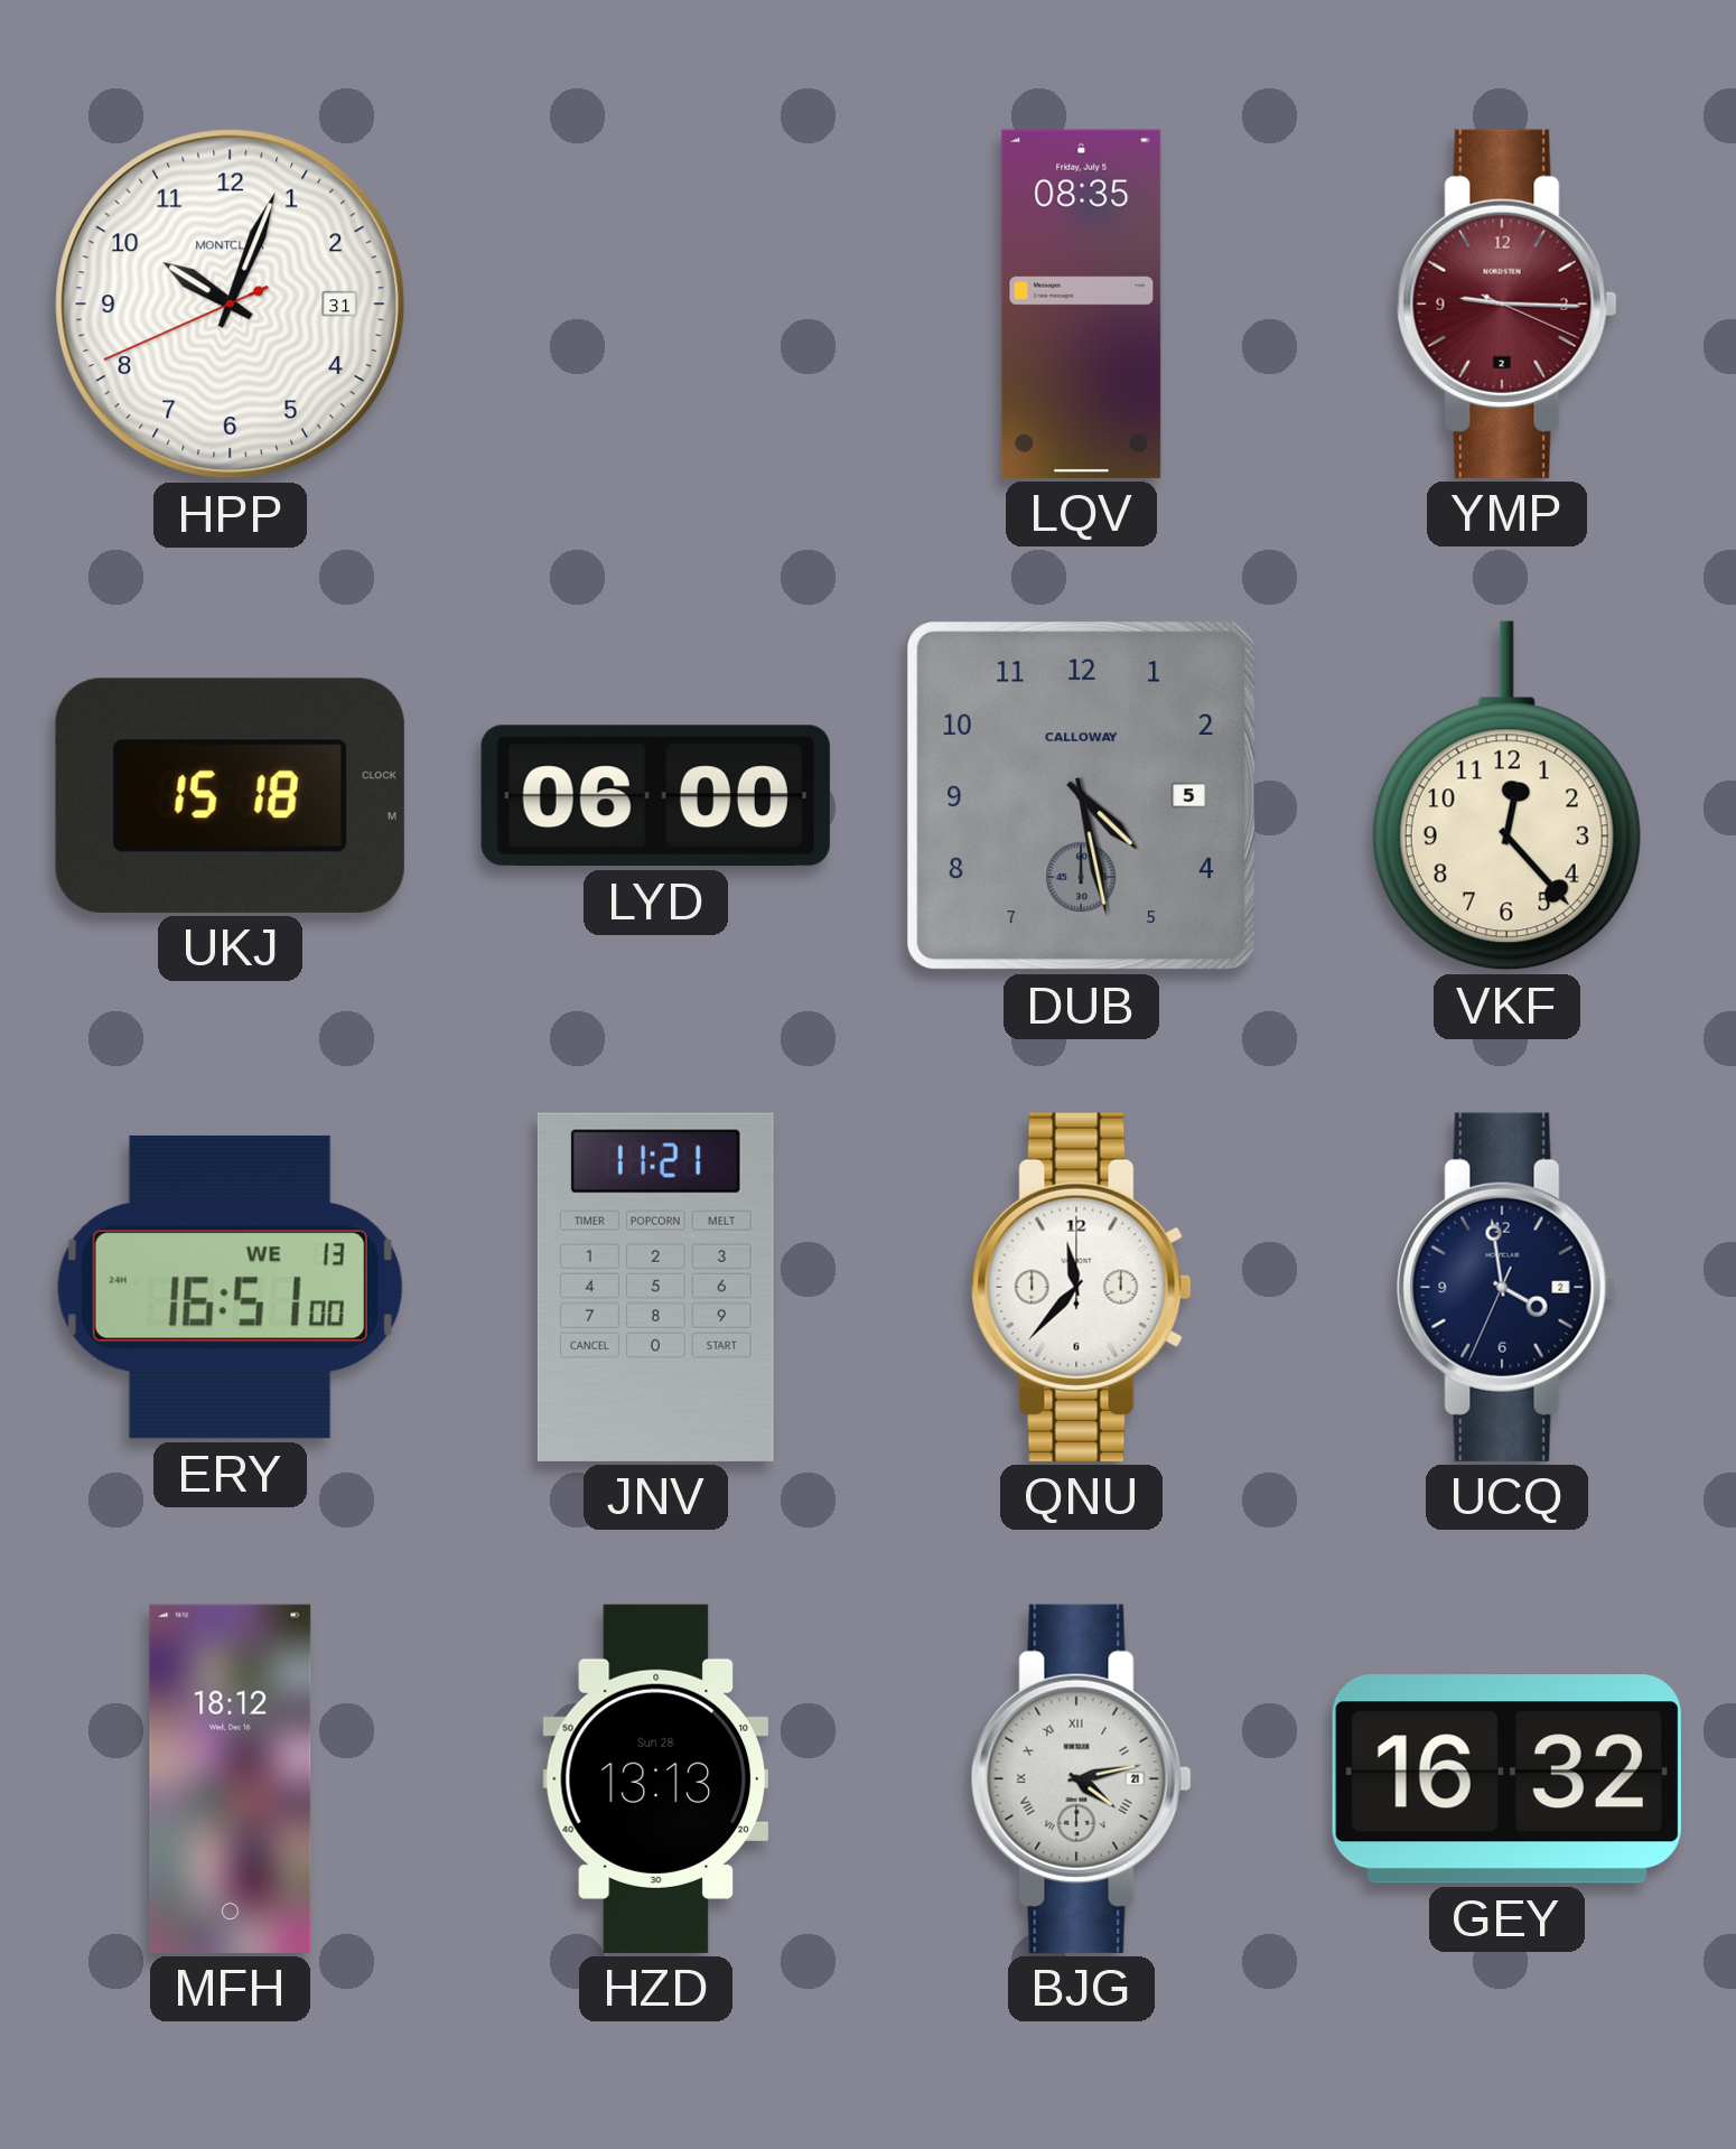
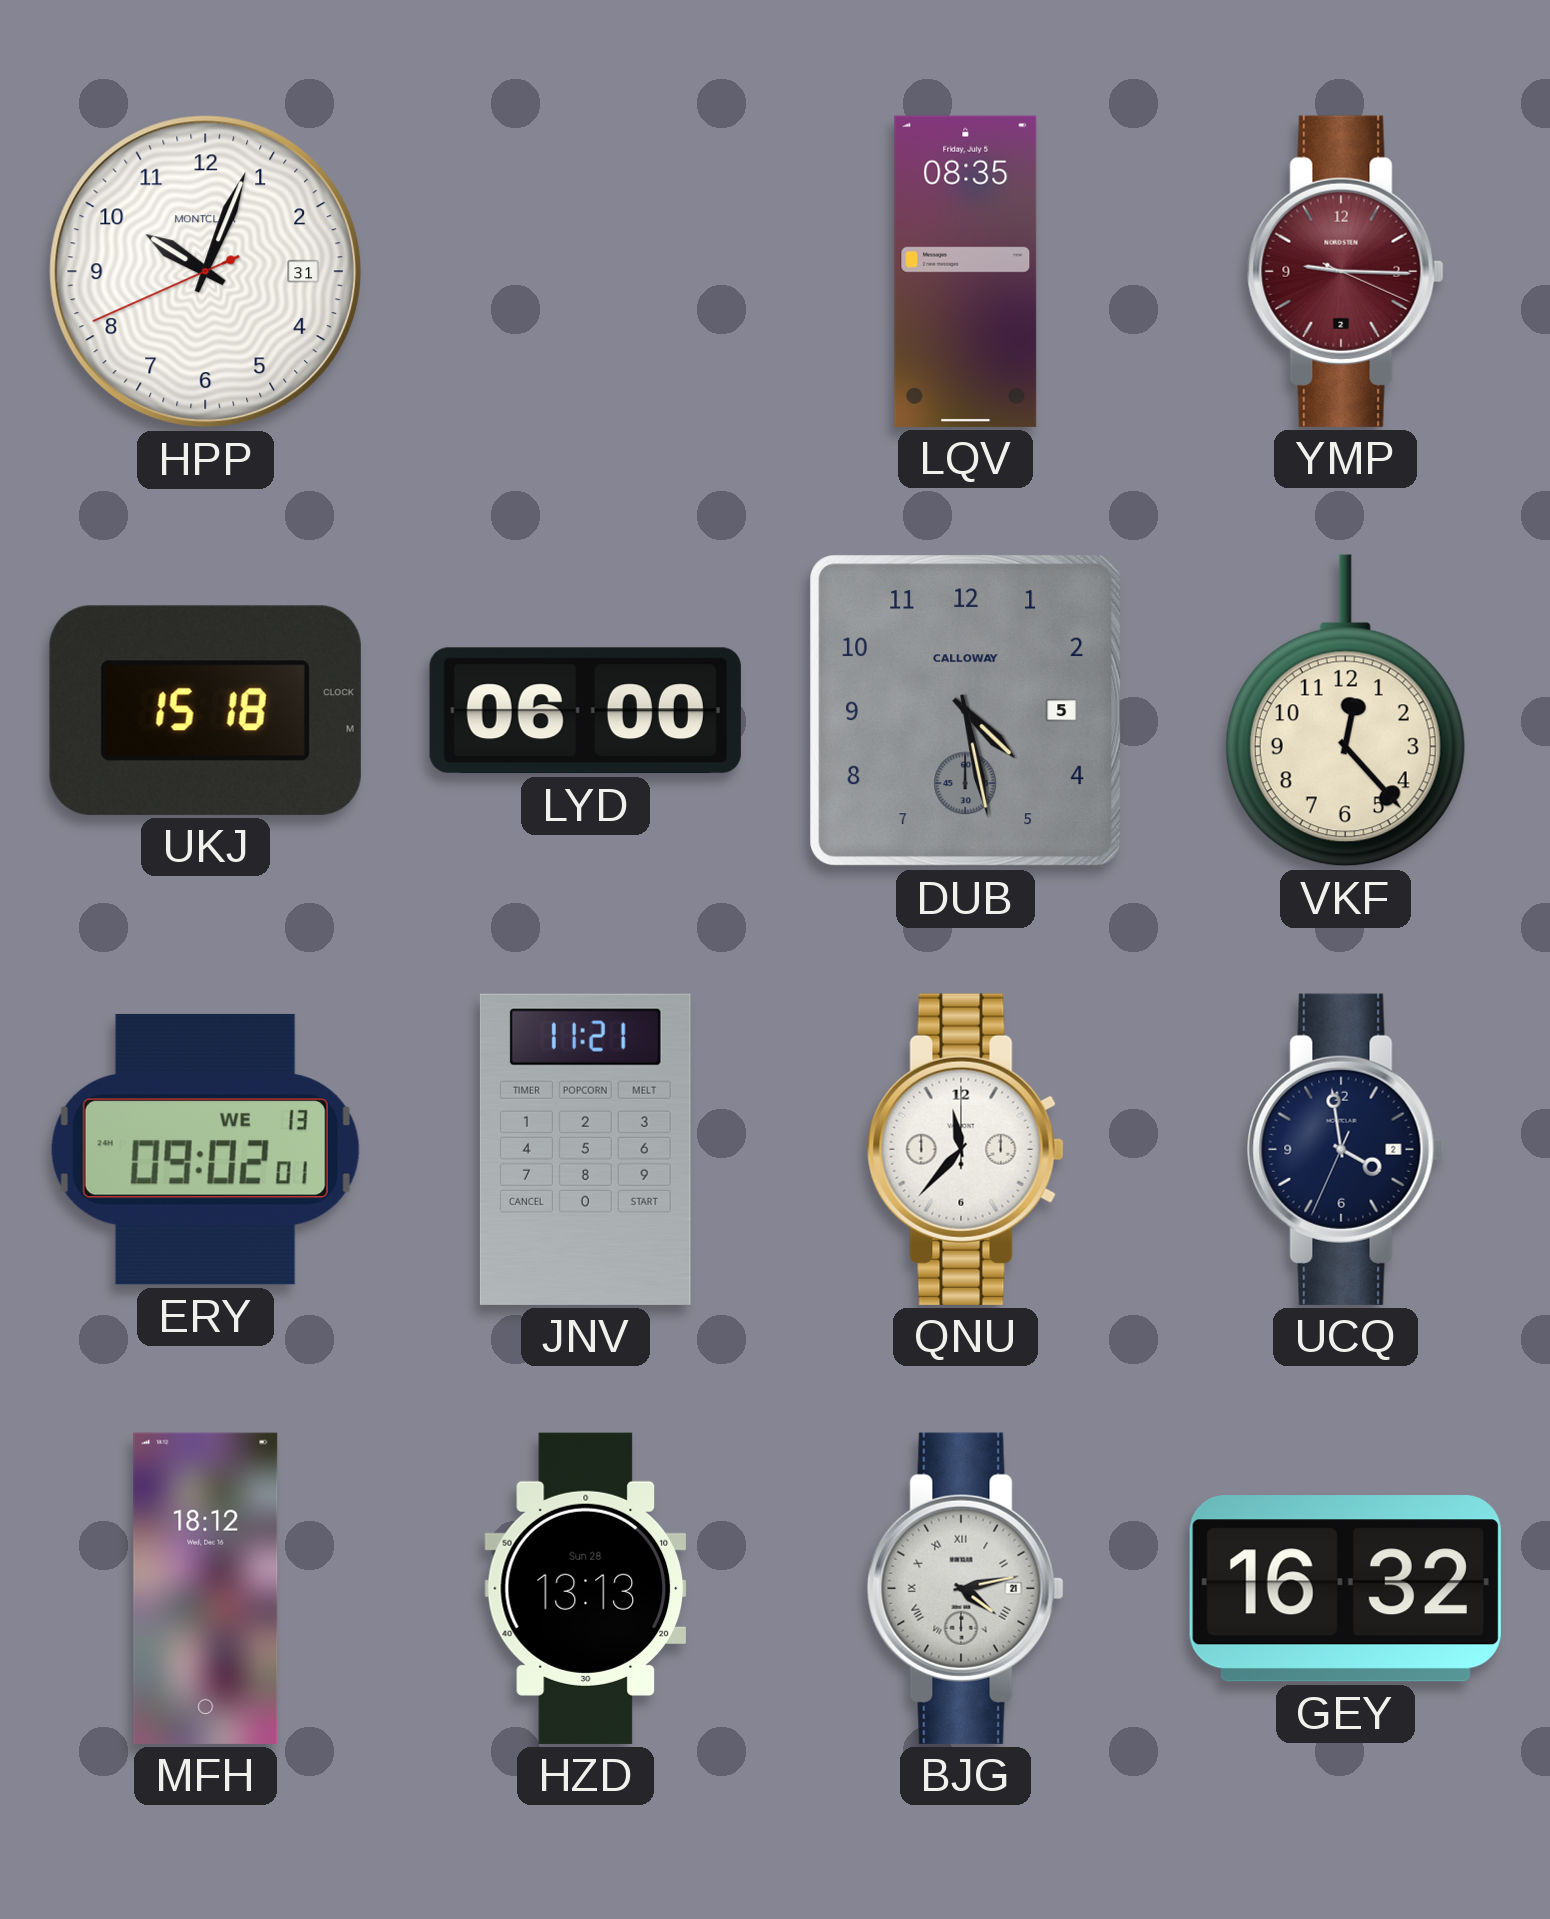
ERY: 16:51 -> 09:02
